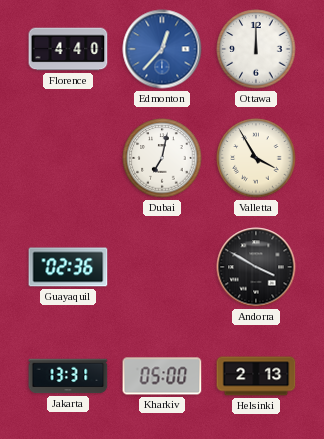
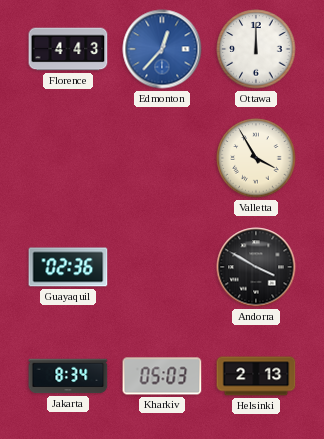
Florence: 4:40 -> 4:43
Dubai: 7:02 -> none
Jakarta: 13:31 -> 8:34
Kharkiv: 05:00 -> 05:03
